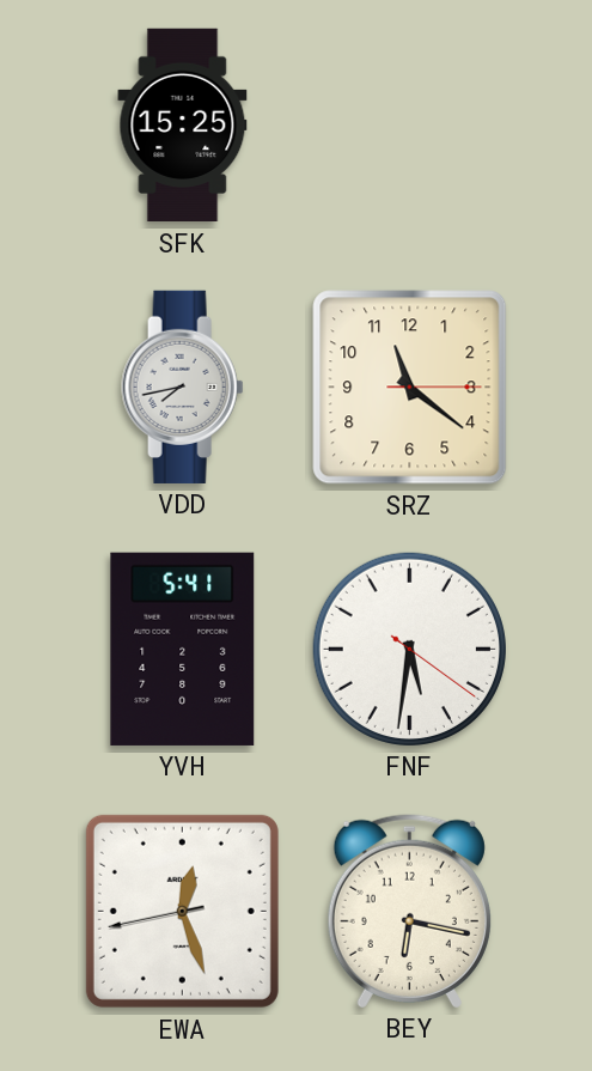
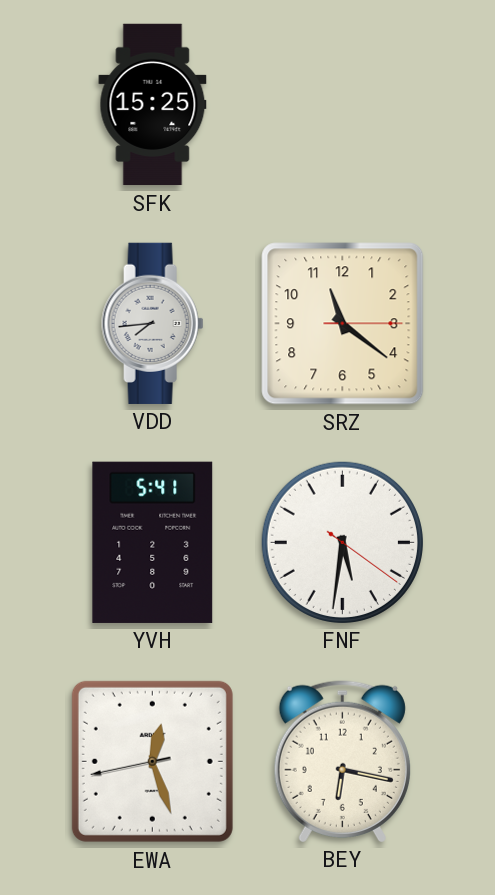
VDD: 7:43 -> 7:44
